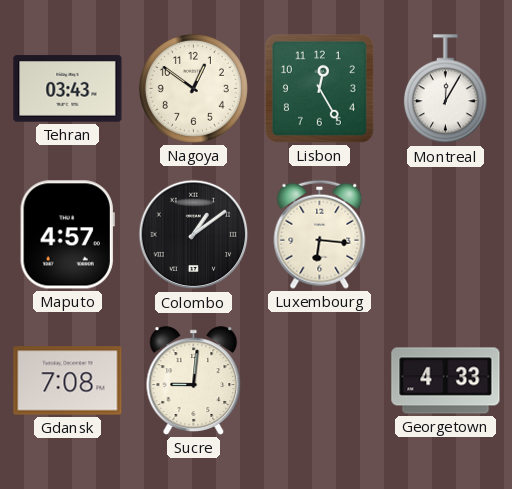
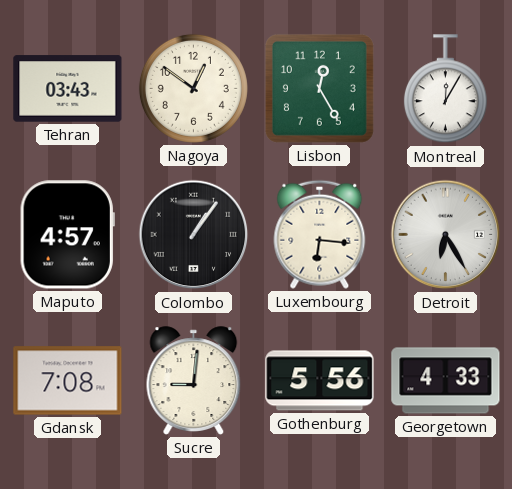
Colombo: 1:09 -> 1:06
Detroit: none -> 6:25
Gothenburg: none -> 5:56
